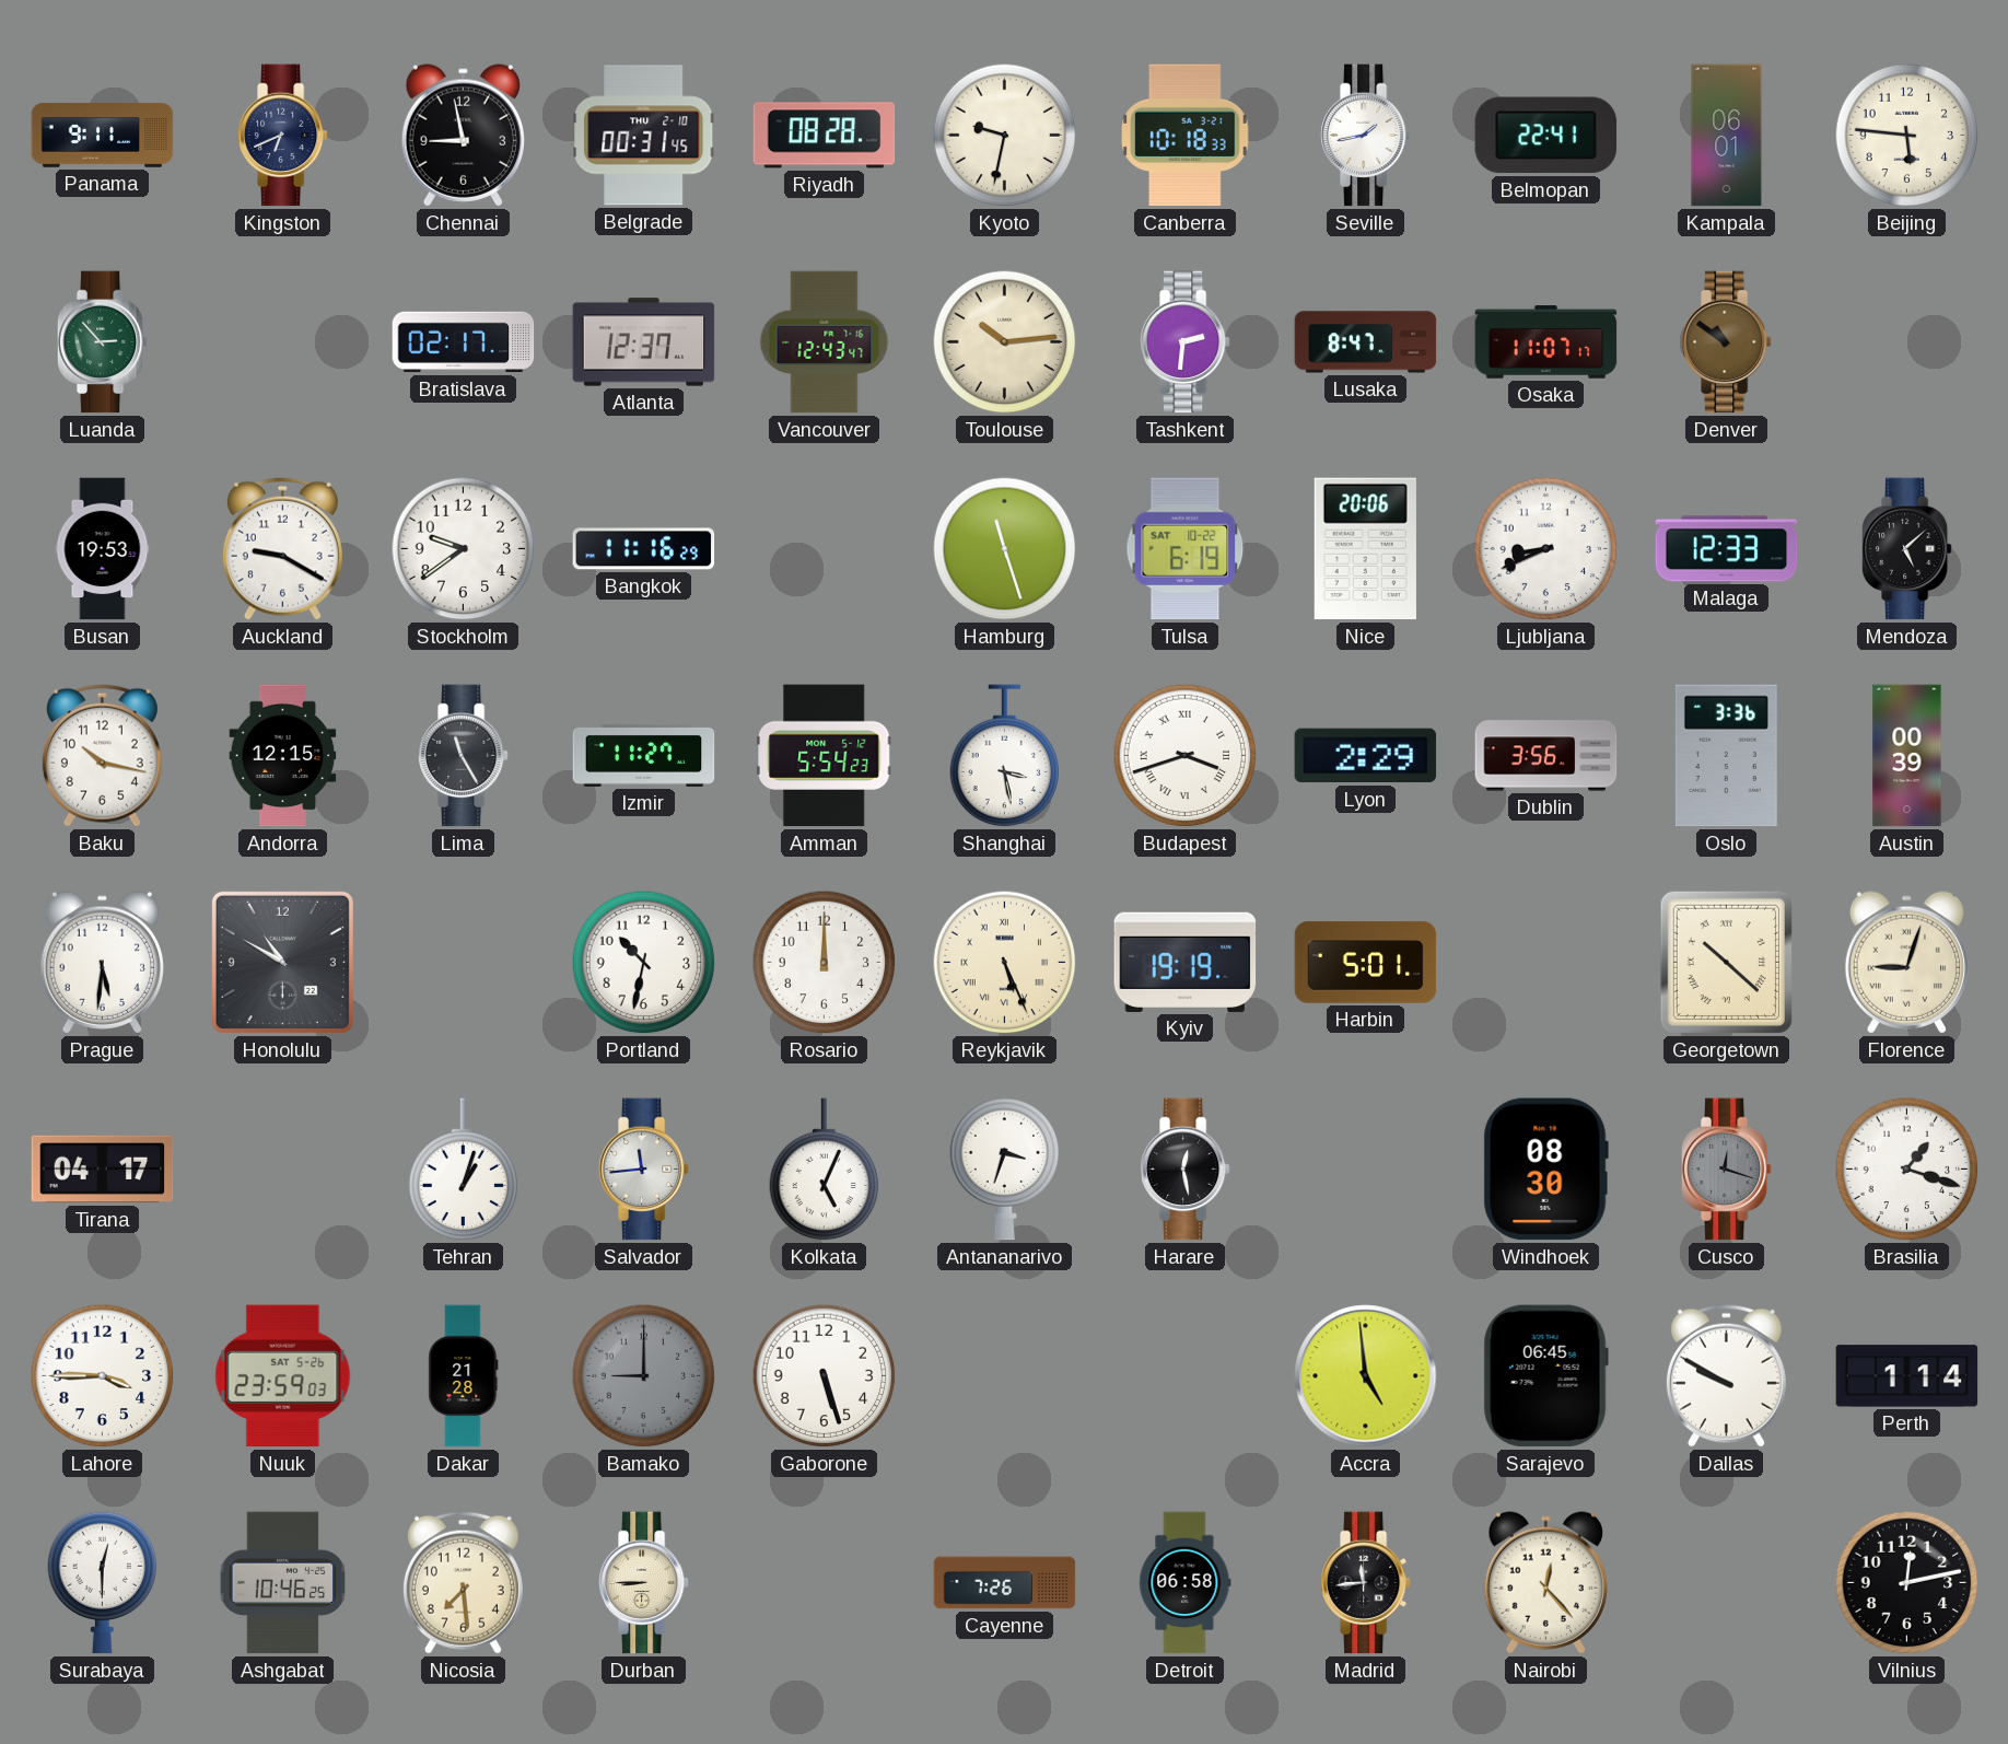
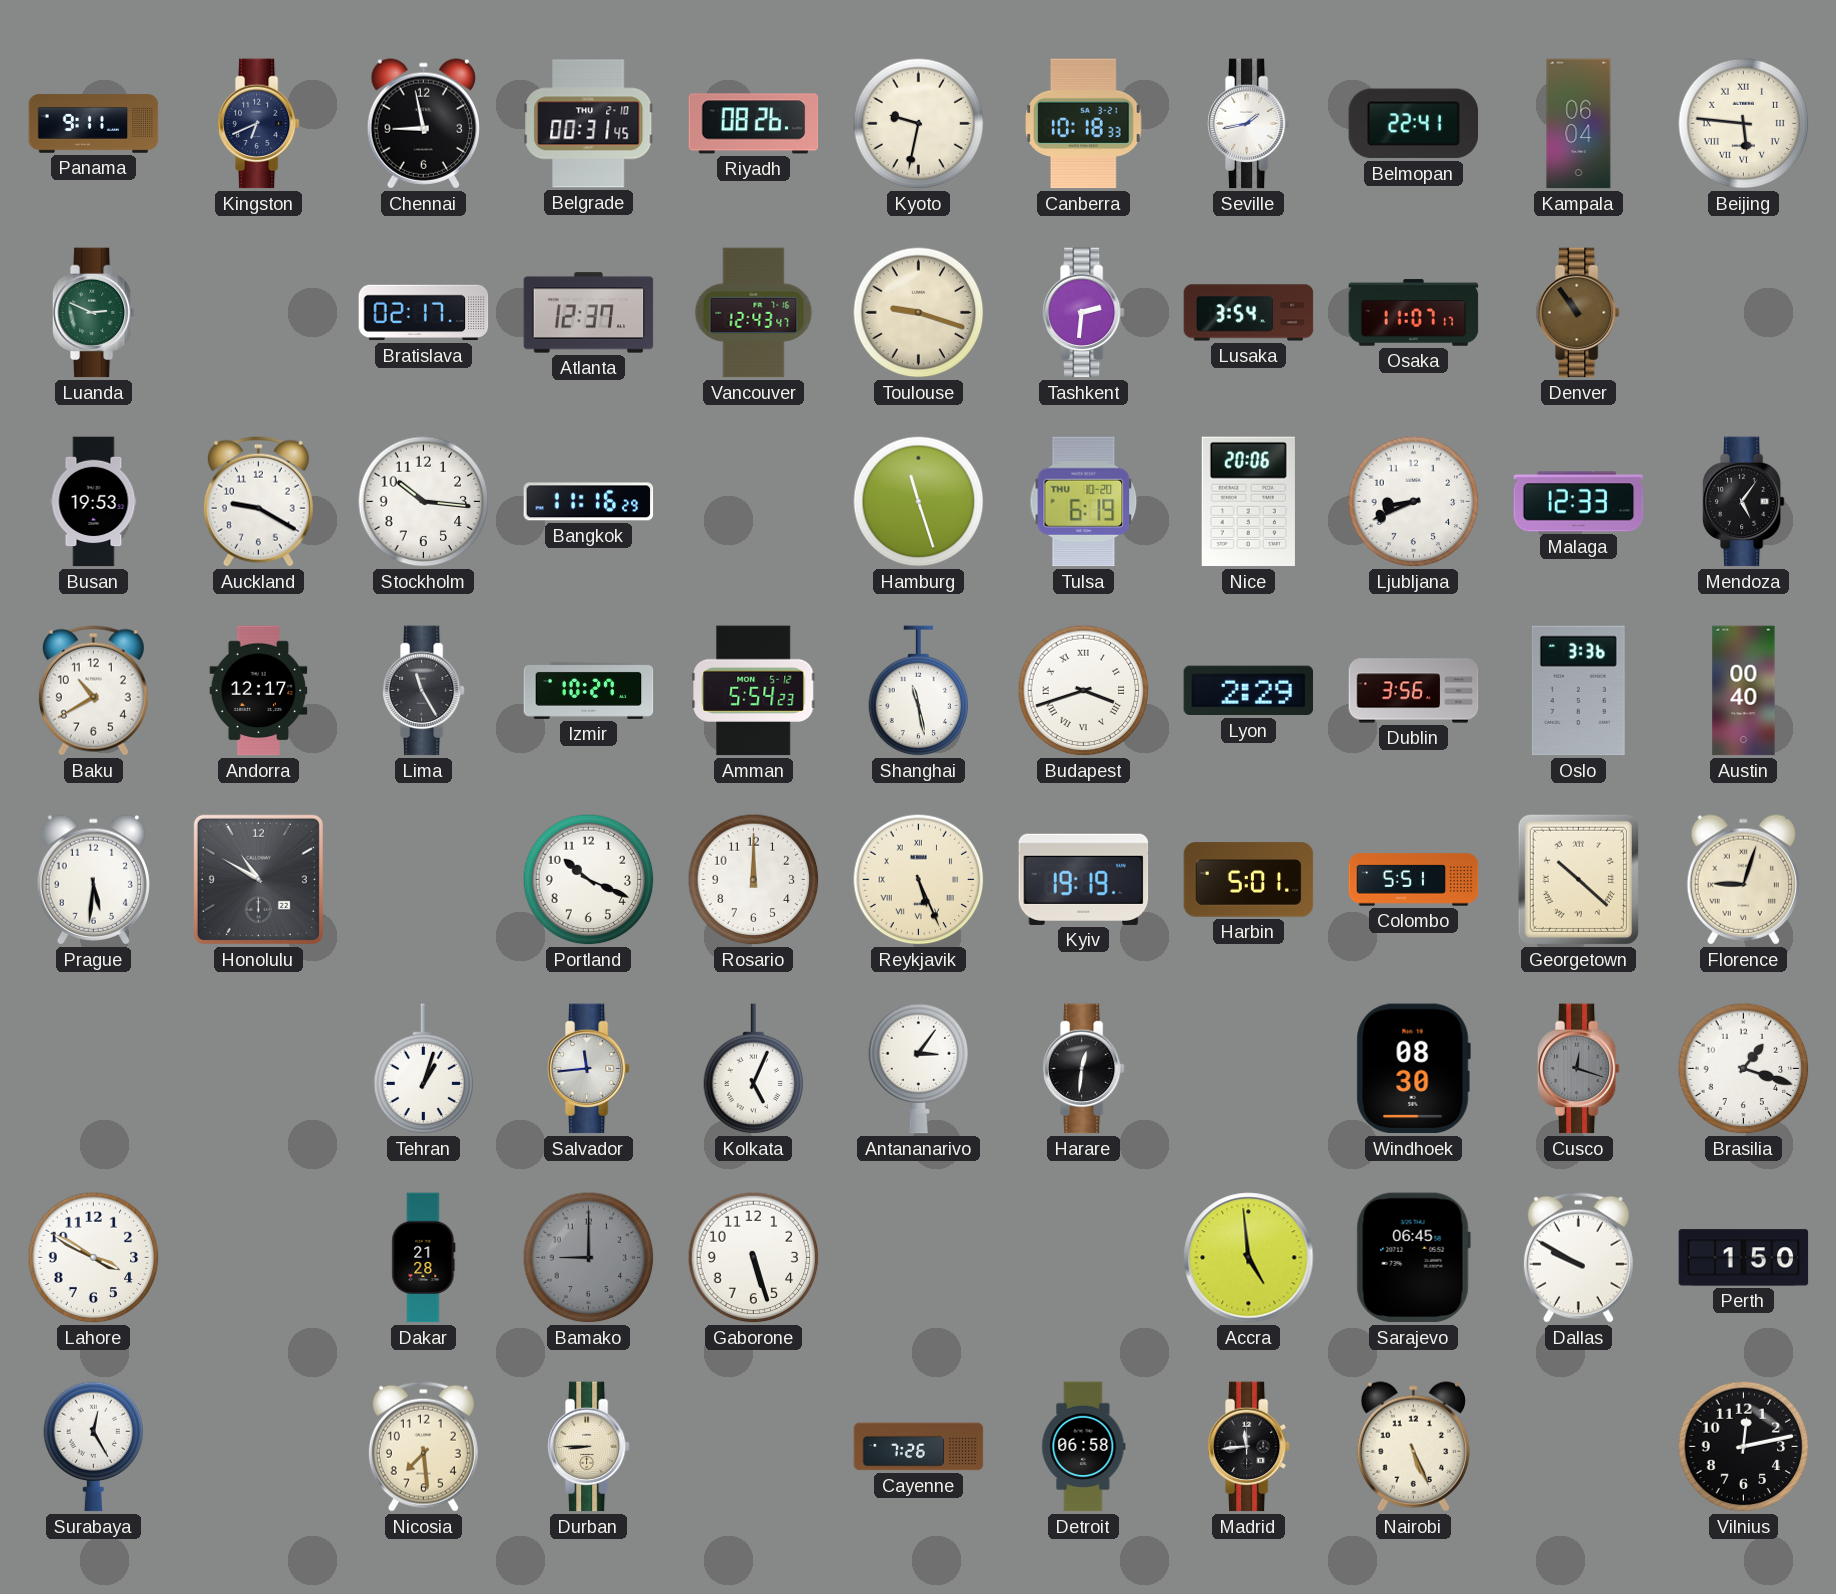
Riyadh: 08:28 -> 08:26
Kampala: 06:01 -> 06:04
Beijing numerals: Arabic -> Roman
Luanda: 2:53 -> 2:49
Toulouse: 10:14 -> 9:18
Lusaka: 8:47 -> 3:54
Denver: 10:51 -> 10:54
Stockholm: 9:39 -> 10:16
Tulsa date: SAT 10-22 -> THU 10-20
Mendoza: 5:08 -> 5:06
Baku: 10:17 -> 10:40
Andorra: 12:15 -> 12:17
Izmir: 11:27 -> 10:27
Shanghai: 3:28 -> 11:28
Austin: 00:39 -> 00:40
Portland: 10:32 -> 10:19
Colombo: none -> 5:51
Tirana: 04:17 -> none
Antananarivo: 3:33 -> 3:06
Harare: 12:28 -> 12:31
Lahore: 3:45 -> 3:50
Nuuk: 23:59 -> none
Perth: 1:14 -> 1:50
Surabaya: 12:30 -> 12:25
Ashgabat: 10:46 -> none
Nairobi: 12:23 -> 5:26
